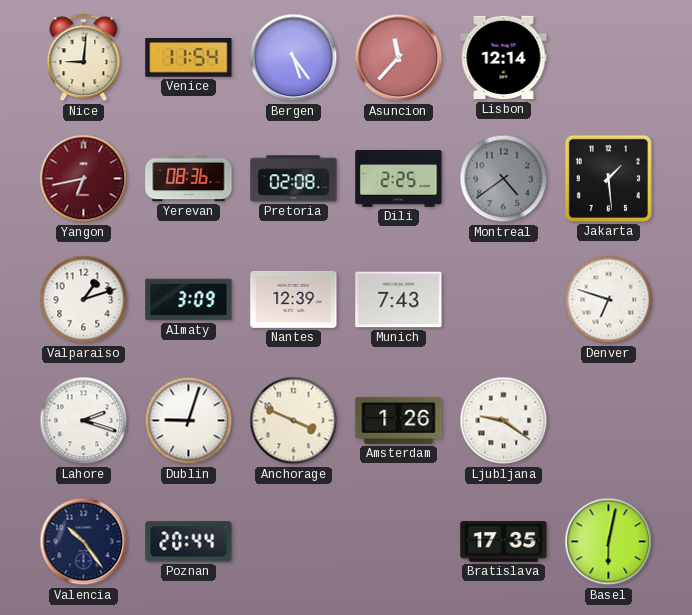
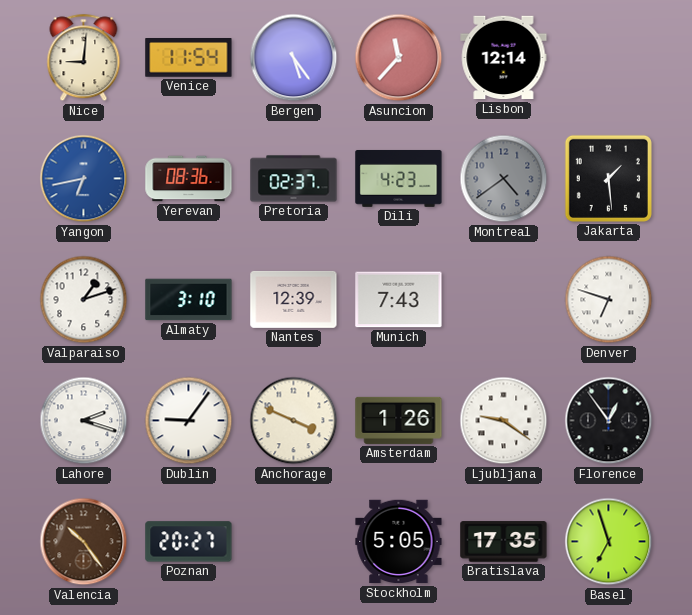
Yangon dial: burgundy -> blue
Pretoria: 02:08 -> 02:37
Dili: 2:25 -> 4:23
Almaty: 3:09 -> 3:10
Dublin: 9:03 -> 9:06
Florence: none -> 12:54
Valencia dial: navy -> brown
Poznan: 20:44 -> 20:27
Stockholm: none -> 5:05
Basel: 6:02 -> 6:57
